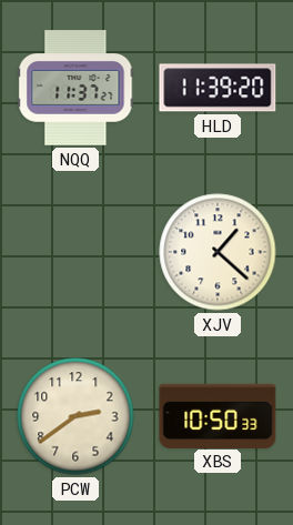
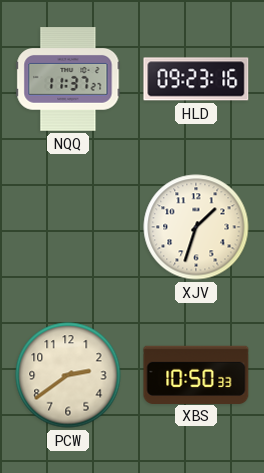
HLD: 11:39 -> 09:23
XJV: 1:22 -> 1:33
